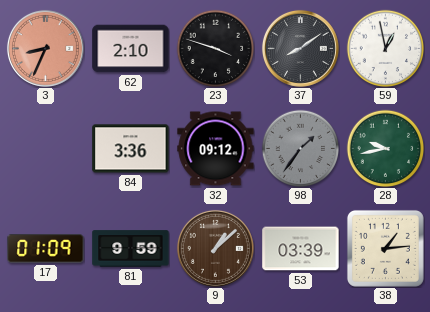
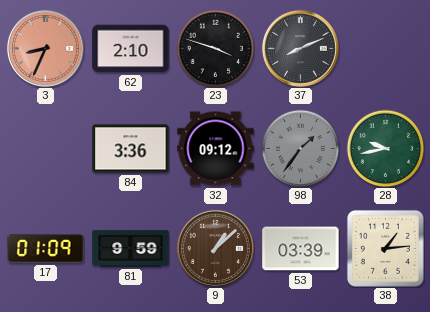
37: 8:09 -> 8:11
59: 12:58 -> none
